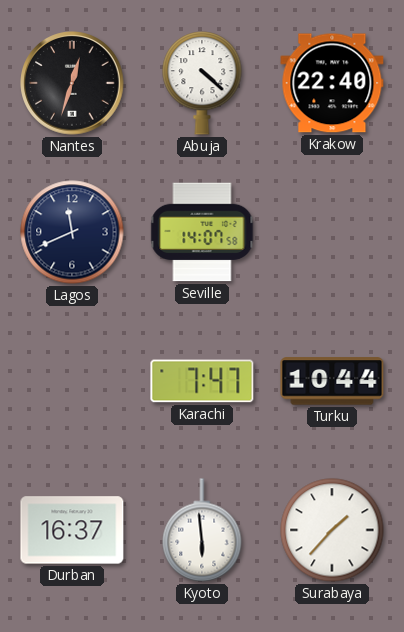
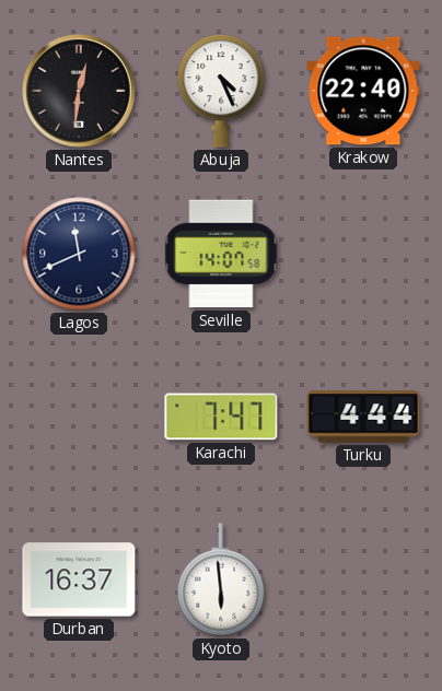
Nantes: 12:33 -> 12:31
Abuja: 4:22 -> 4:26
Turku: 10:44 -> 4:44
Surabaya: 1:37 -> none
